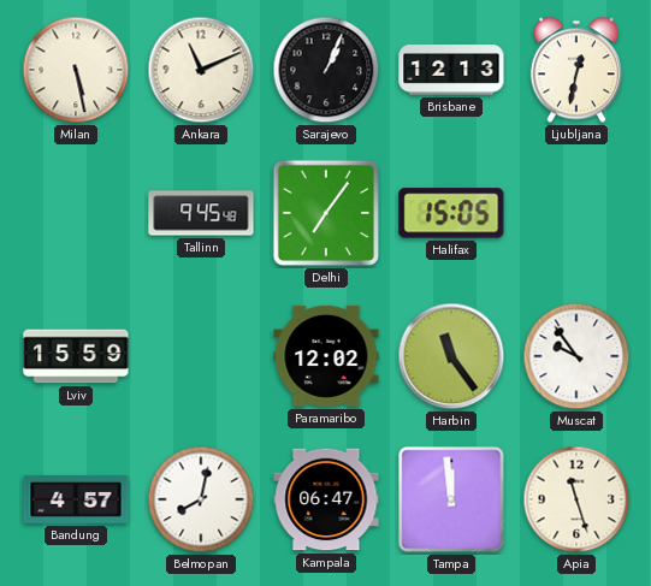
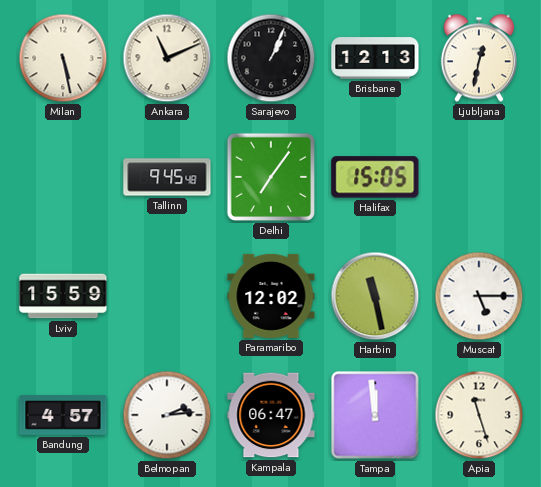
Harbin: 11:24 -> 11:28
Muscat: 9:54 -> 5:15
Belmopan: 8:02 -> 2:14
